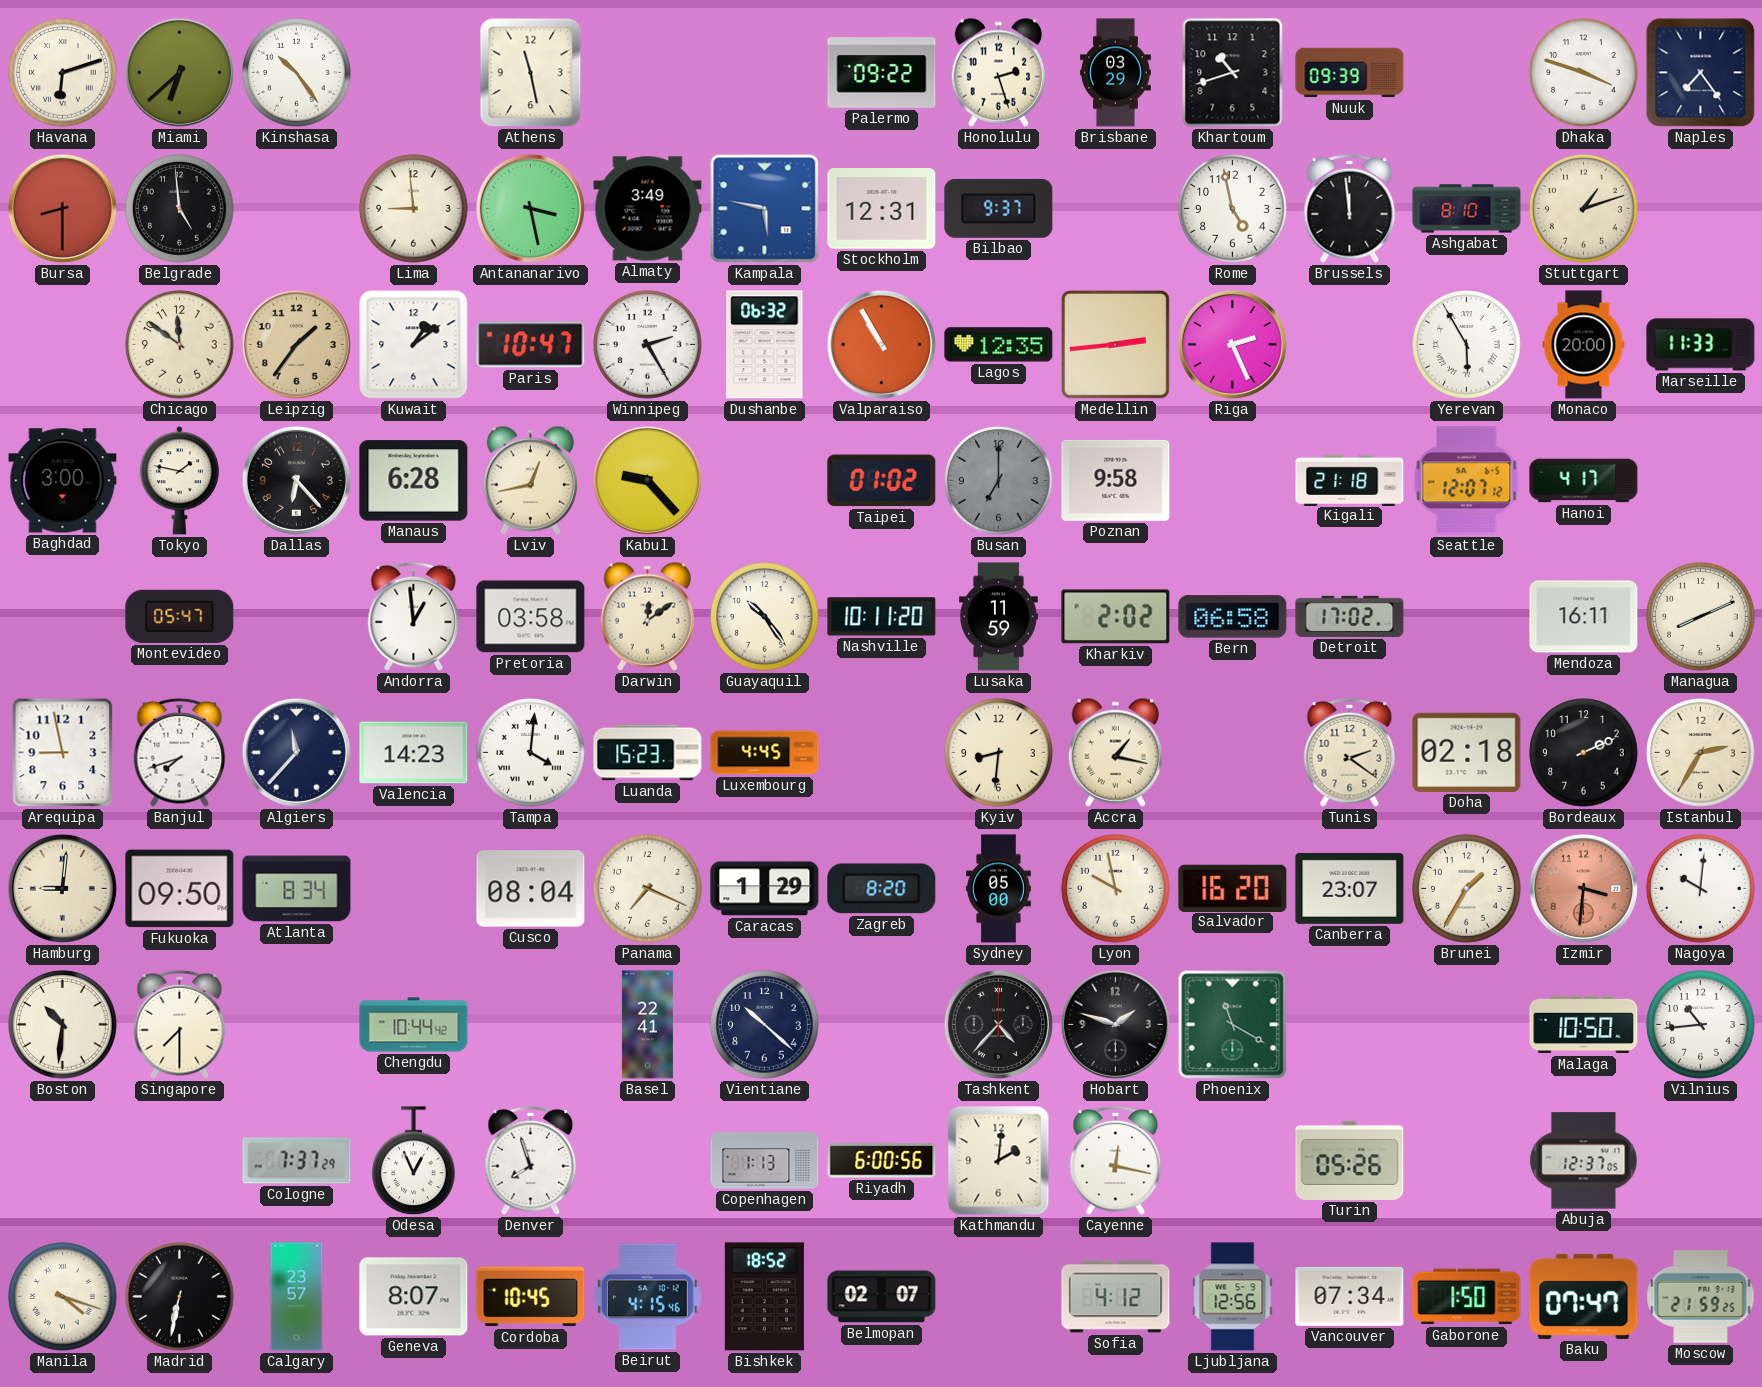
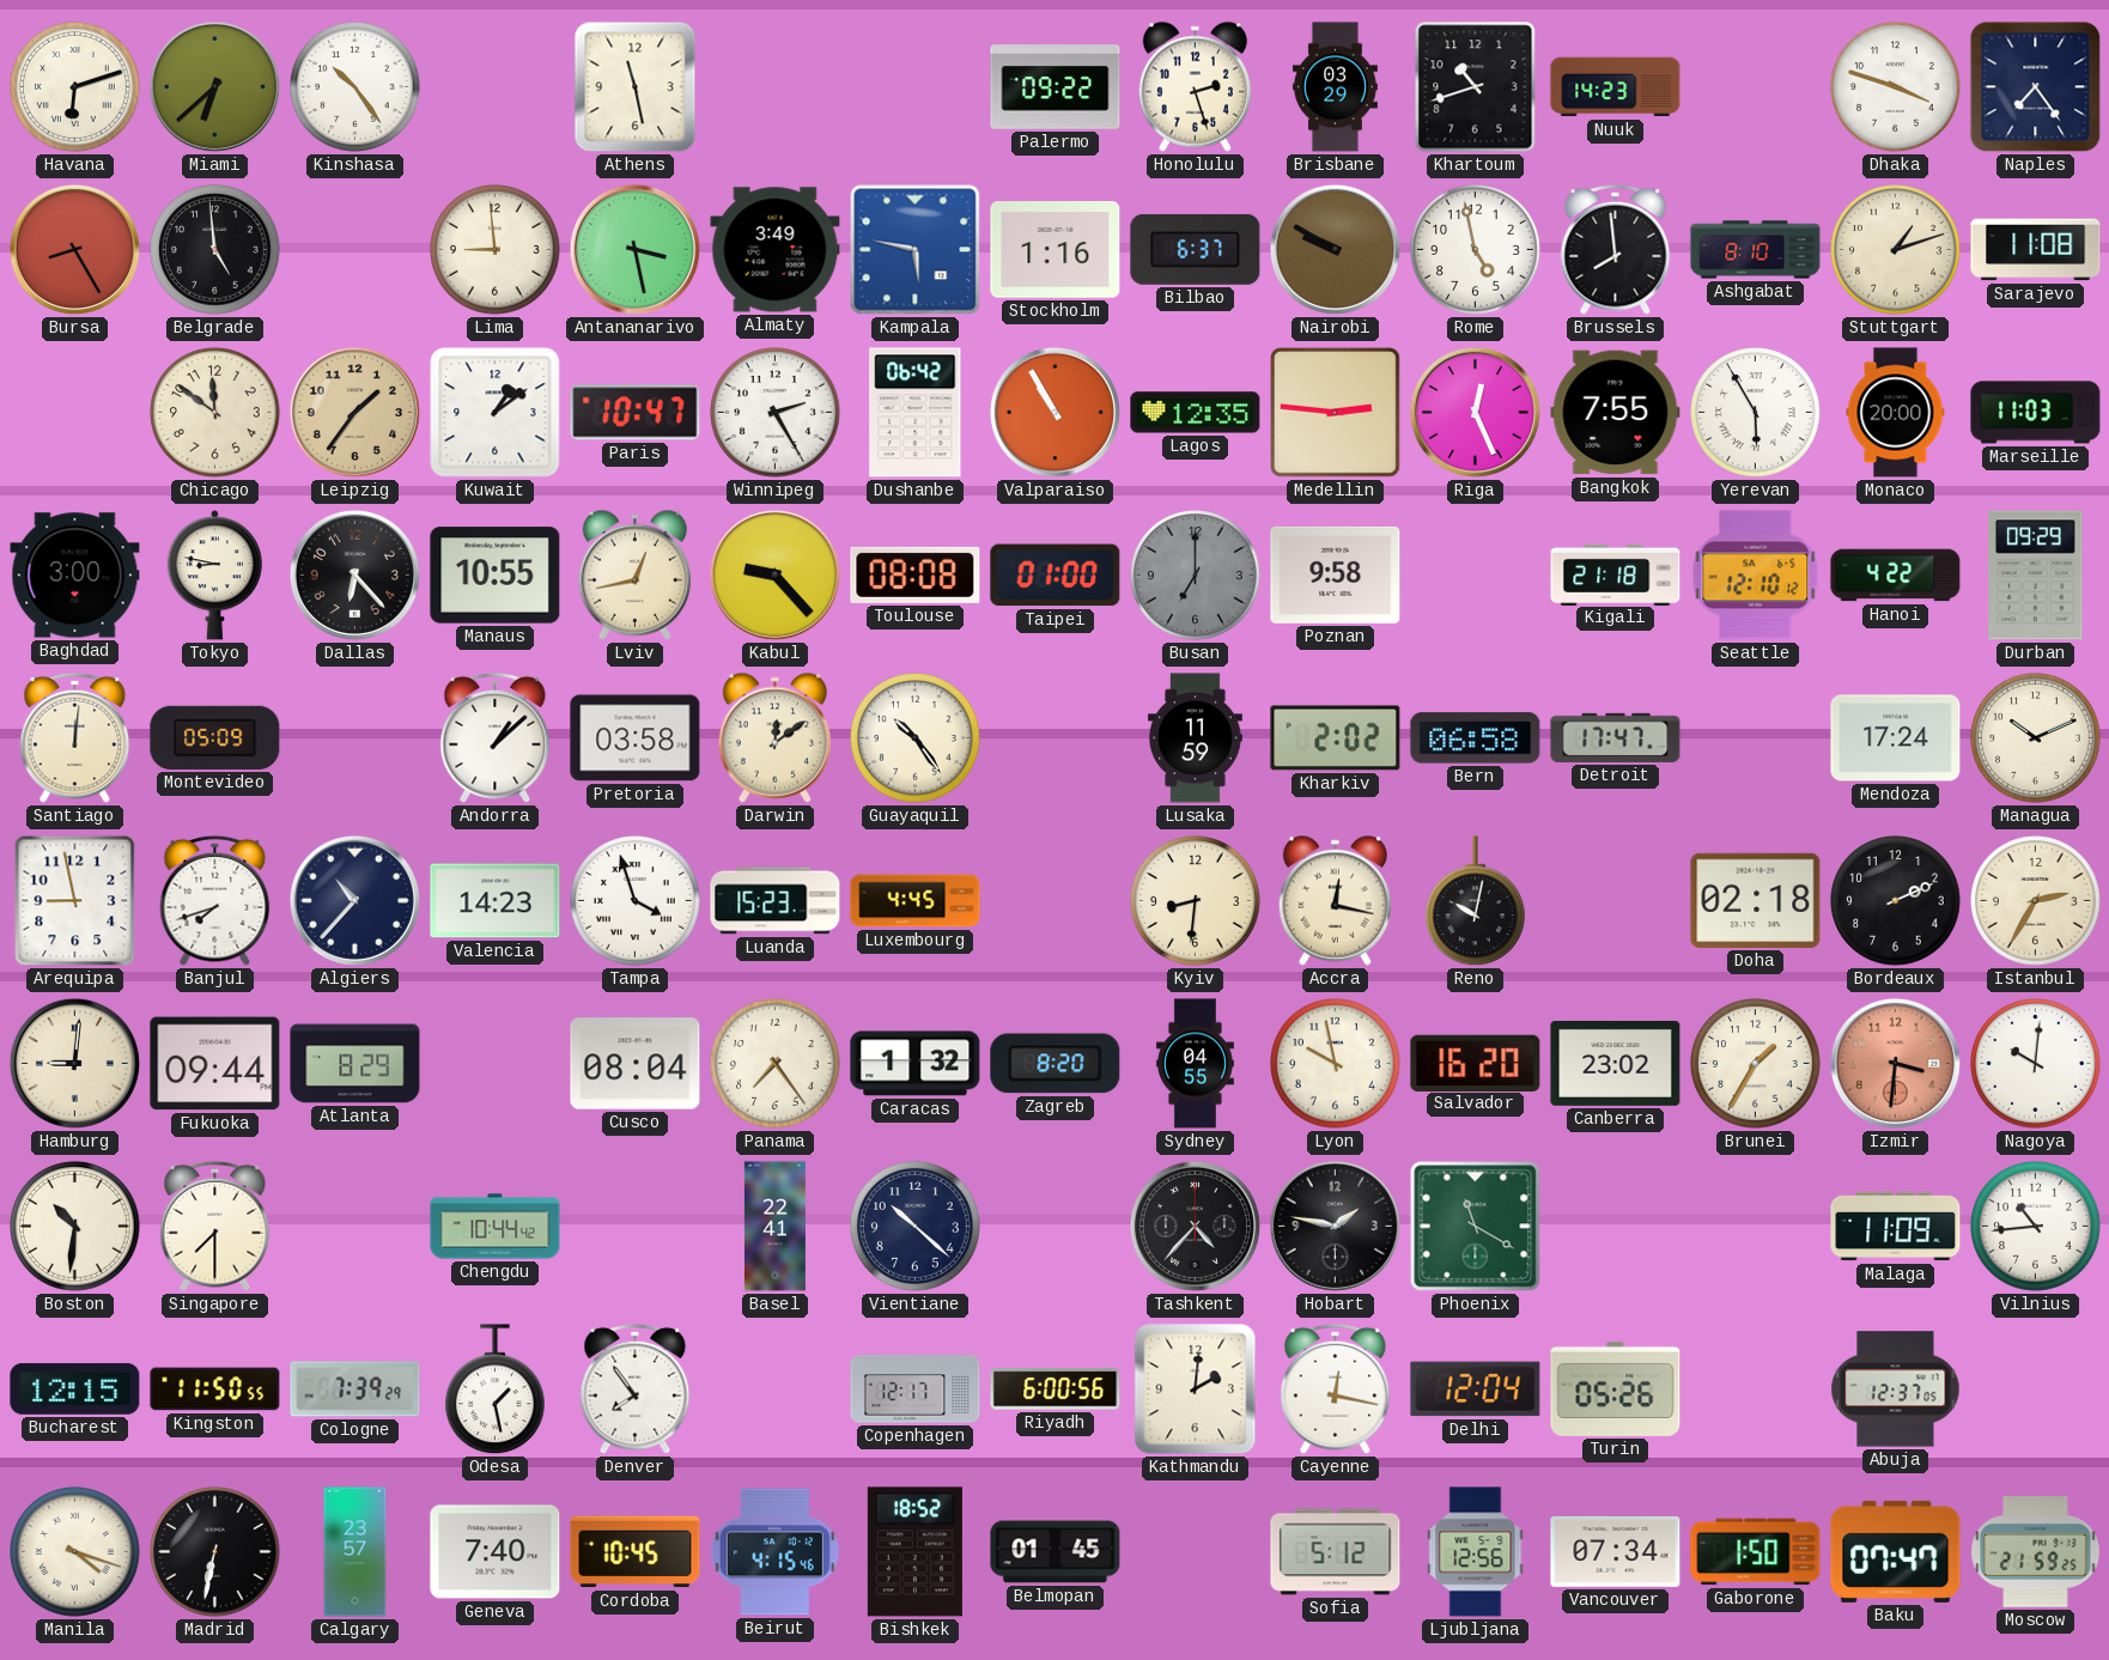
Nuuk: 09:39 -> 14:23
Bursa: 8:30 -> 8:25
Stockholm: 12:31 -> 1:16
Bilbao: 9:37 -> 6:37
Nairobi: none -> 9:50
Brussels: 11:59 -> 7:59
Sarajevo: none -> 11:08
Dushanbe: 06:32 -> 06:42
Medellin: 2:44 -> 2:46
Riga: 2:26 -> 12:26
Bangkok: none -> 7:55
Marseille: 11:33 -> 11:03
Tokyo: 1:47 -> 8:47
Manaus: 6:28 -> 10:55
Toulouse: none -> 08:08
Taipei: 01:02 -> 01:00
Seattle: 12:07 -> 12:10
Hanoi: 4:17 -> 4:22
Durban: none -> 09:29
Santiago: none -> 12:01
Montevideo: 05:47 -> 05:09
Andorra: 12:59 -> 1:08
Nashville: 10:11 -> none
Detroit: 17:02 -> 17:47
Mendoza: 16:11 -> 17:24
Managua: 8:11 -> 10:11
Algiers: 11:37 -> 10:37
Tampa: 4:01 -> 3:57
Accra: 1:17 -> 12:17
Reno: none -> 10:02
Tunis: 2:21 -> none
Fukuoka: 09:50 -> 09:44
Atlanta: 8:34 -> 8:29
Panama: 7:19 -> 7:24
Caracas: 1:29 -> 1:32
Sydney: 05:00 -> 04:55
Canberra: 23:07 -> 23:02
Hobart: 1:48 -> 1:47
Malaga: 10:50 -> 11:09
Bucharest: none -> 12:15
Kingston: none -> 11:50
Cologne: 7:37 -> 7:39
Odesa: 12:56 -> 1:28
Denver: 7:57 -> 7:54
Copenhagen: 1:13 -> 12:17
Delhi: none -> 12:04
Geneva: 8:07 -> 7:40
Belmopan: 02:07 -> 01:45
Sofia: 4:12 -> 5:12
